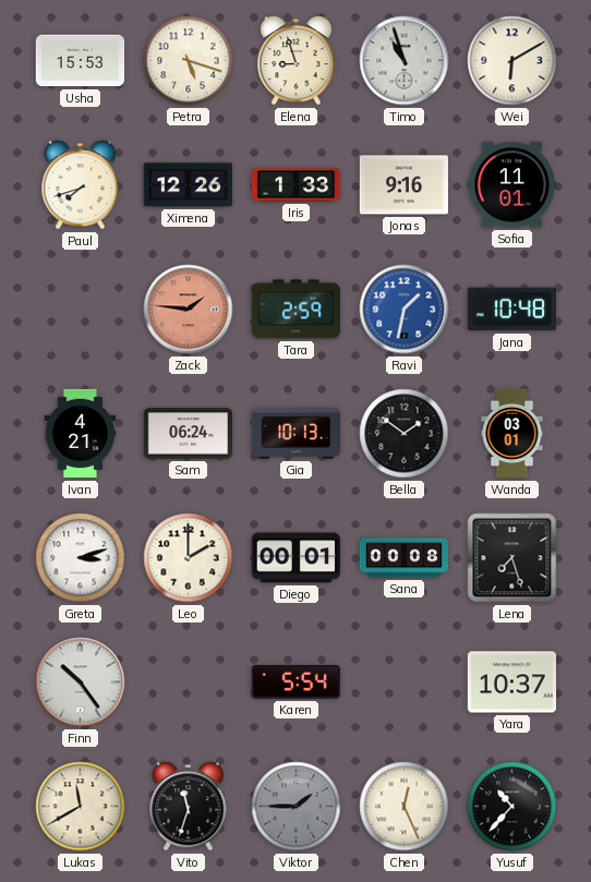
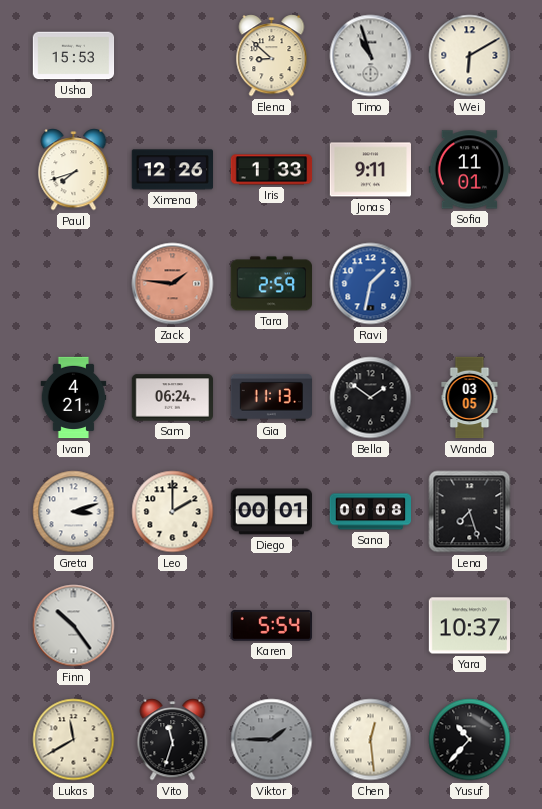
Petra: 5:18 -> none
Elena: 8:57 -> 8:52
Jonas: 9:16 -> 9:11
Jana: 10:48 -> none
Gia: 10:13 -> 11:13
Wanda: 03:01 -> 03:05
Chen: 12:26 -> 12:29
